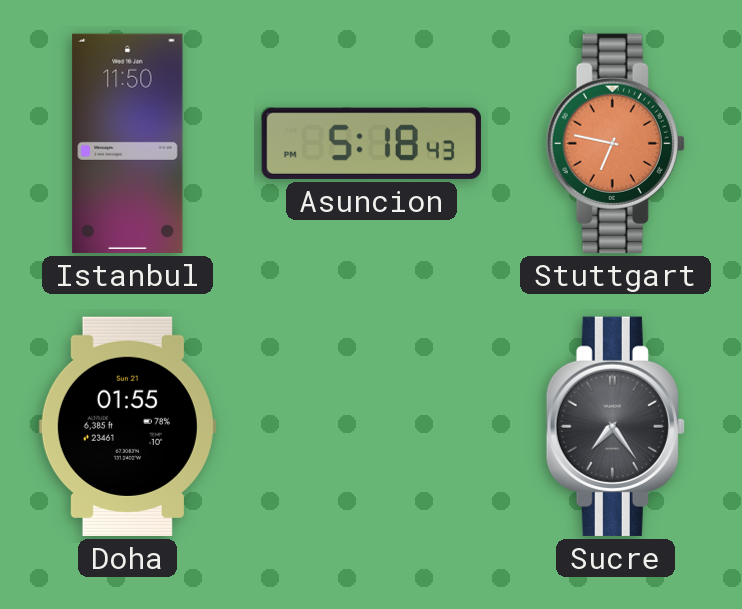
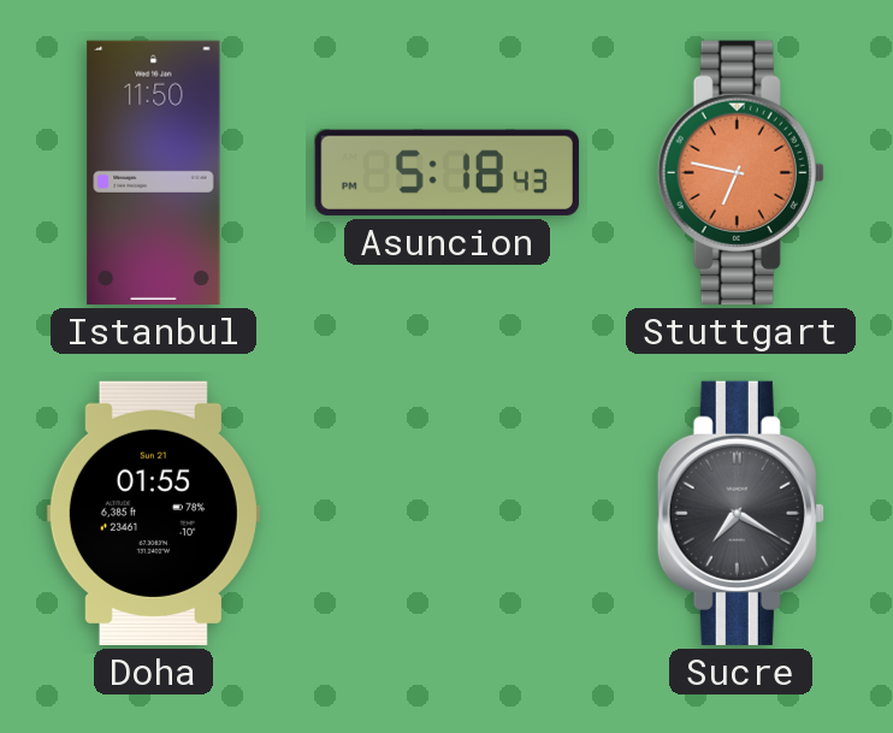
Sucre: 7:24 -> 7:20
